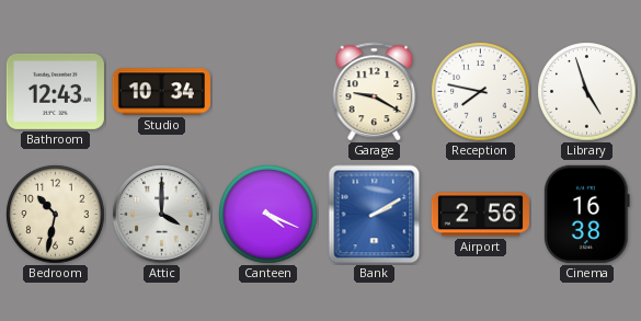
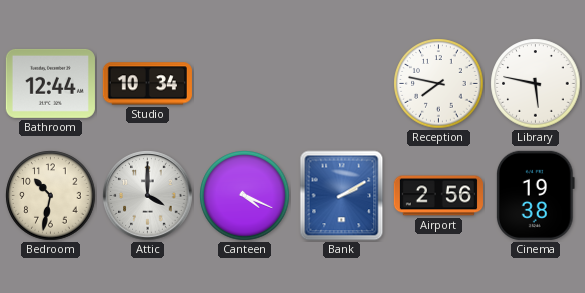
Bathroom: 12:43 -> 12:44
Garage: 9:20 -> none
Library: 4:57 -> 5:47
Cinema: 16:38 -> 19:38
